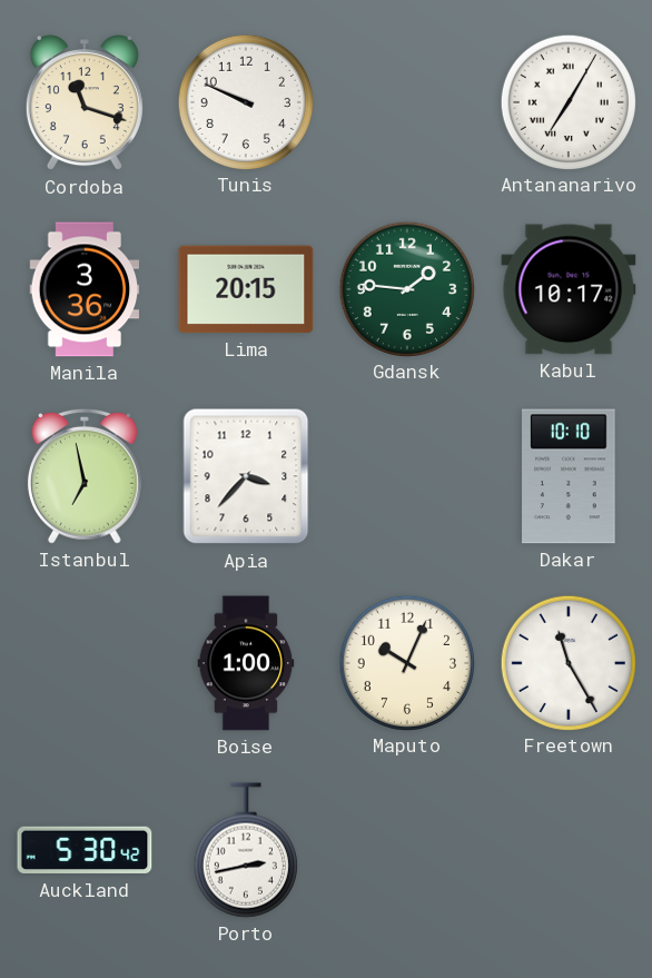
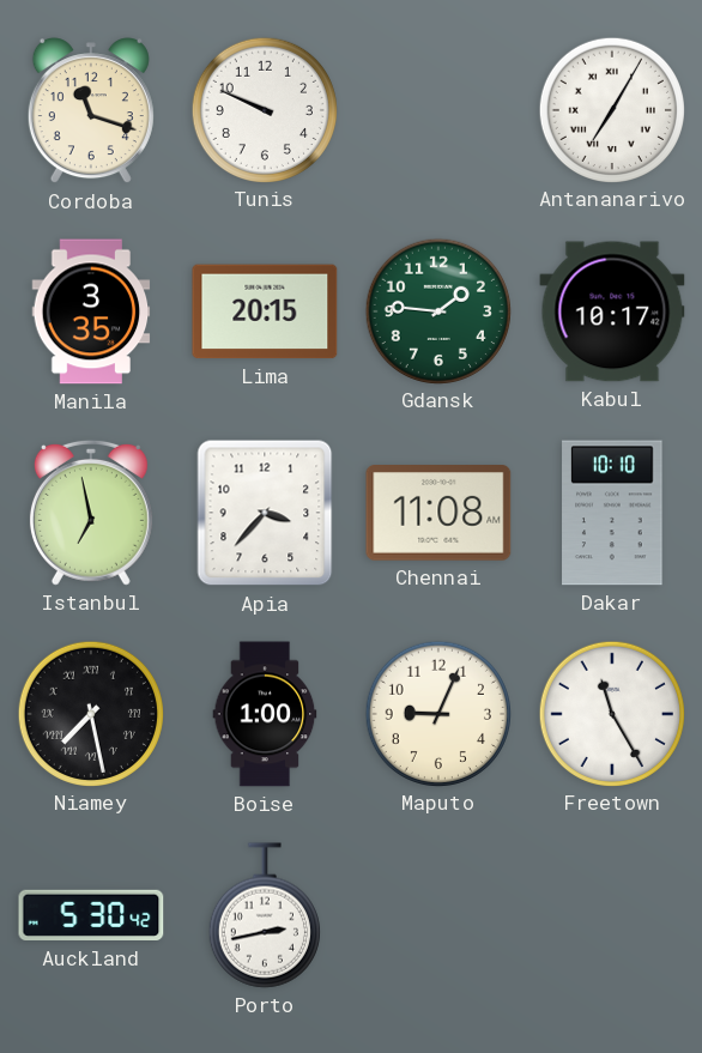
Manila: 3:36 -> 3:35
Chennai: none -> 11:08
Niamey: none -> 7:28
Maputo: 10:04 -> 9:04
